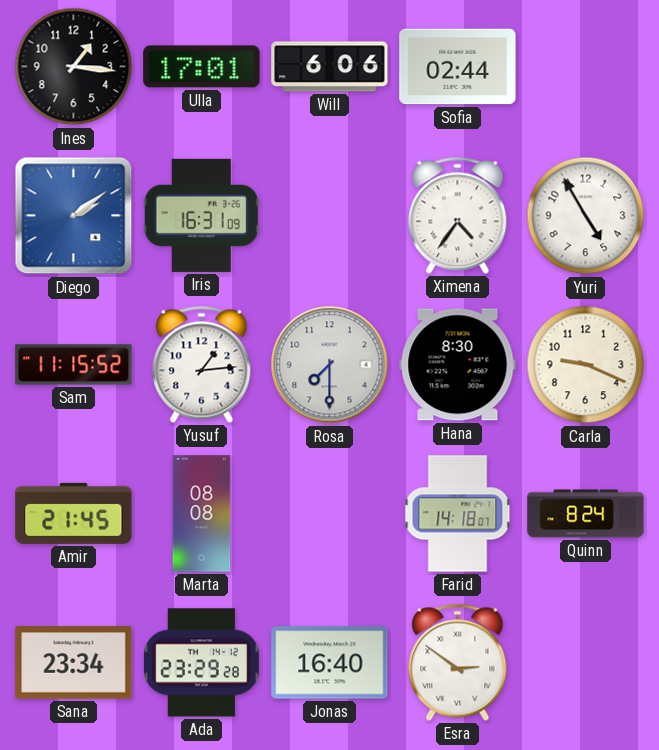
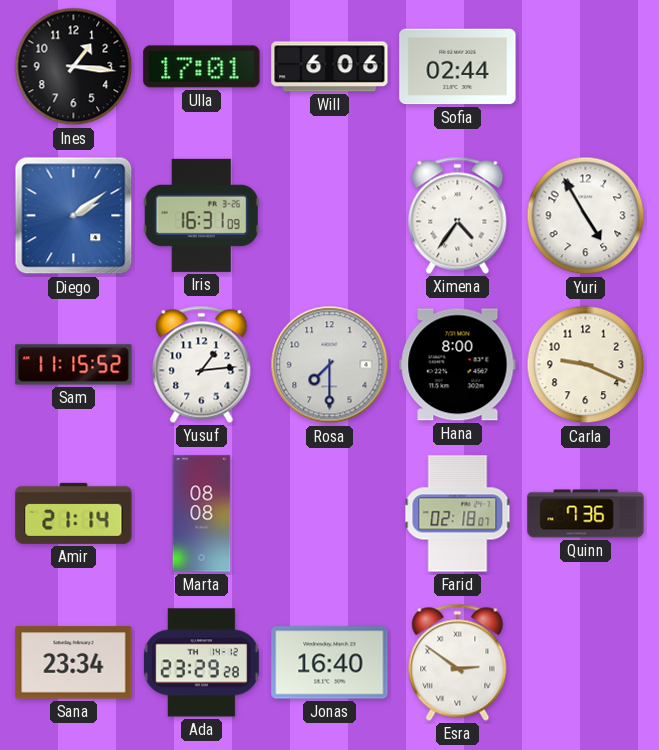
Hana: 8:30 -> 8:00
Amir: 21:45 -> 21:14
Farid: 14:18 -> 02:18
Quinn: 8:24 -> 7:36
